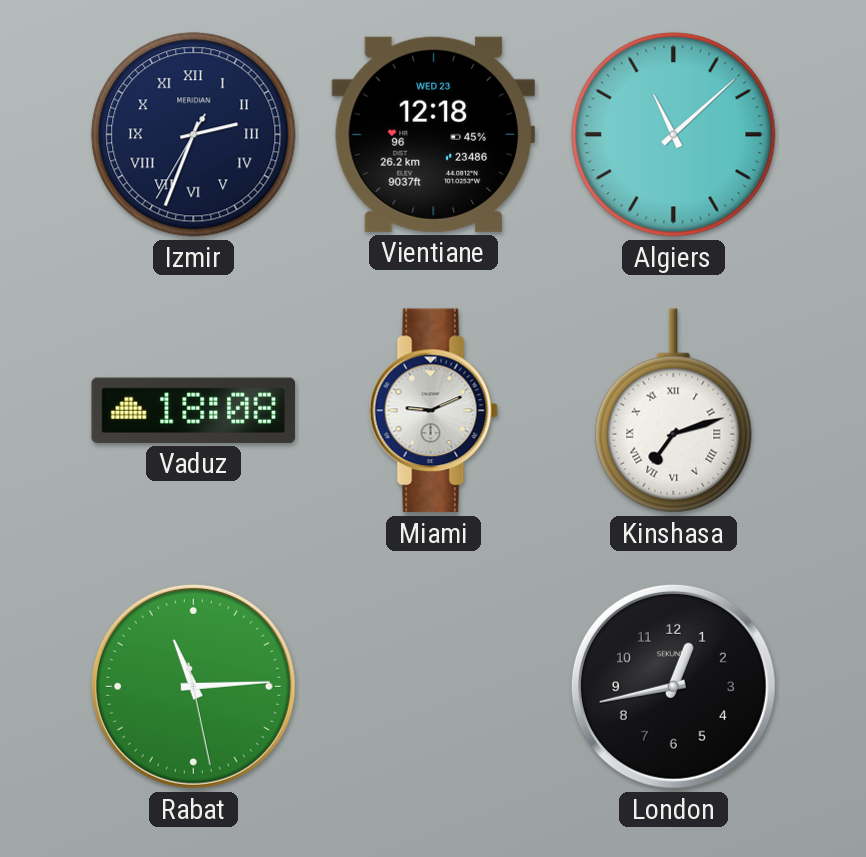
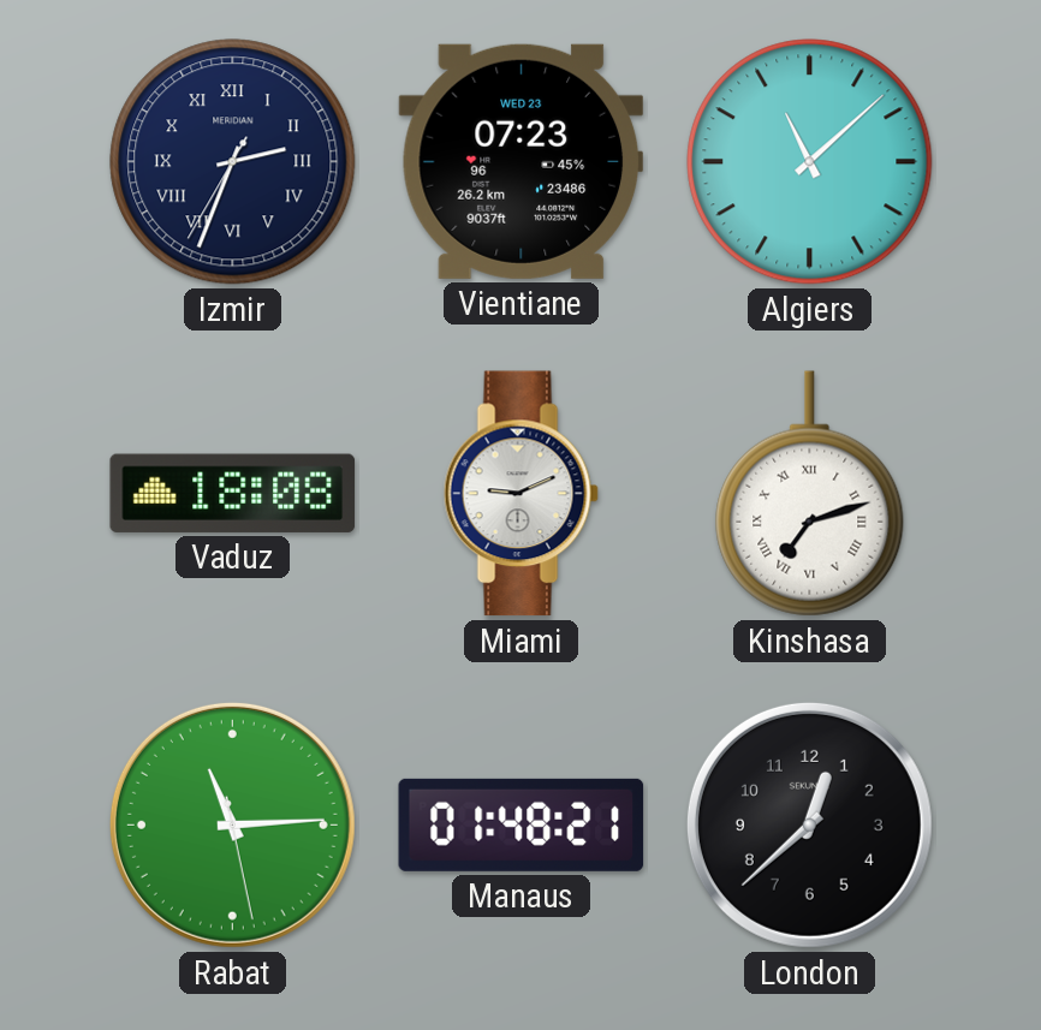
Vientiane: 12:18 -> 07:23
Manaus: none -> 01:48
London: 12:43 -> 12:38
